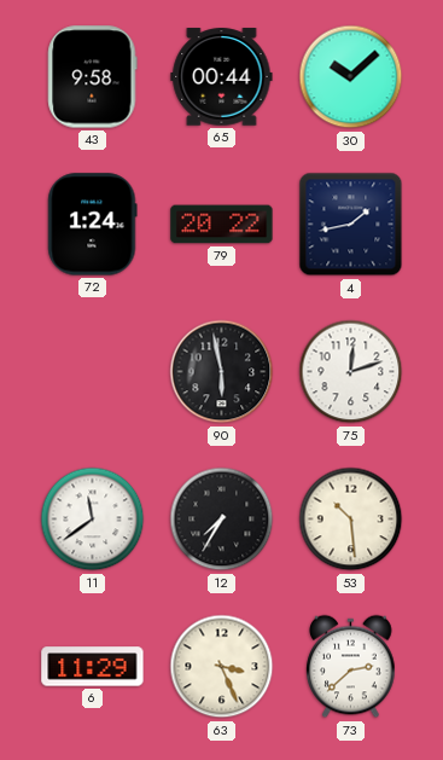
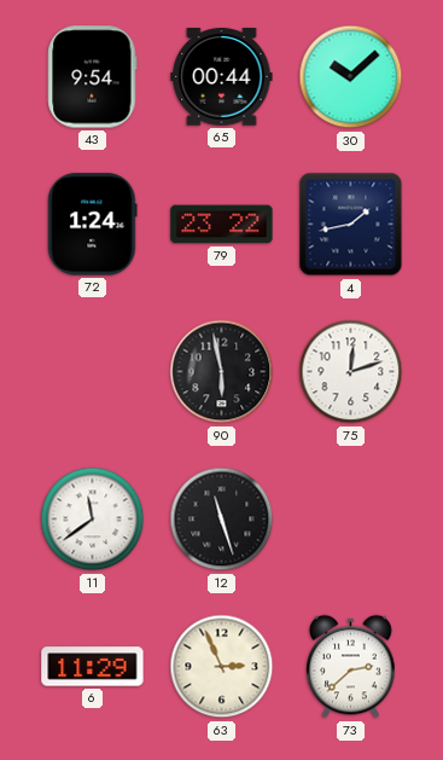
43: 9:58 -> 9:54
79: 20:22 -> 23:22
12: 7:35 -> 11:27
53: 10:29 -> none
63: 3:26 -> 2:56
